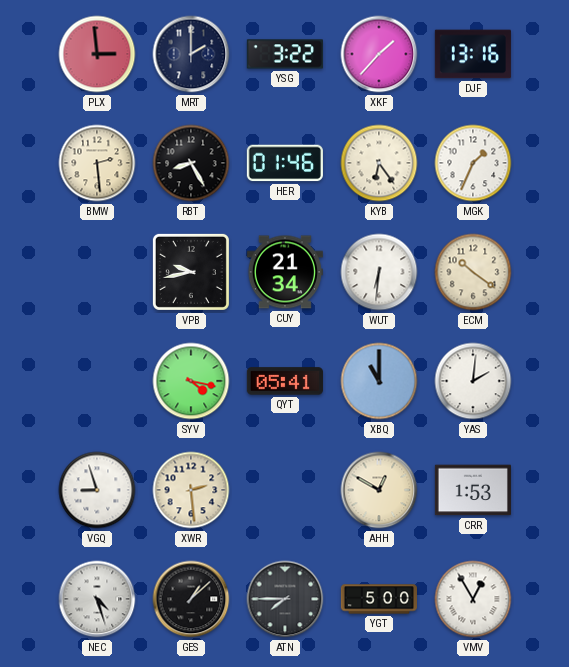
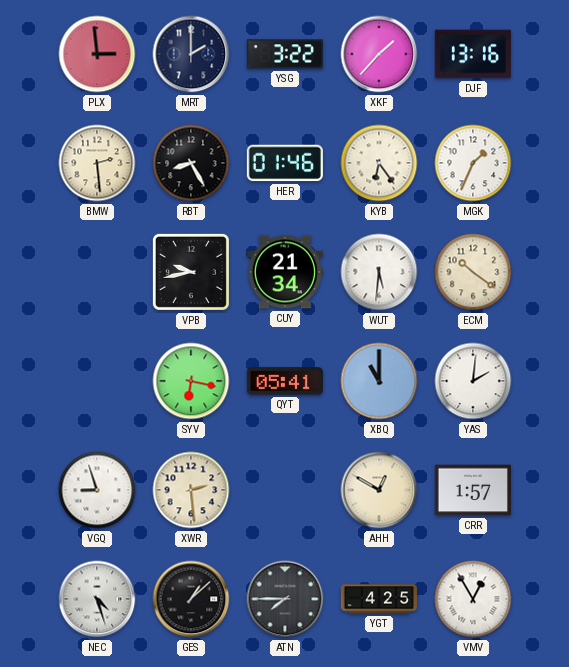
WUT: 6:31 -> 5:31
SYV: 4:17 -> 6:17
CRR: 1:53 -> 1:57
YGT: 5:00 -> 4:25
